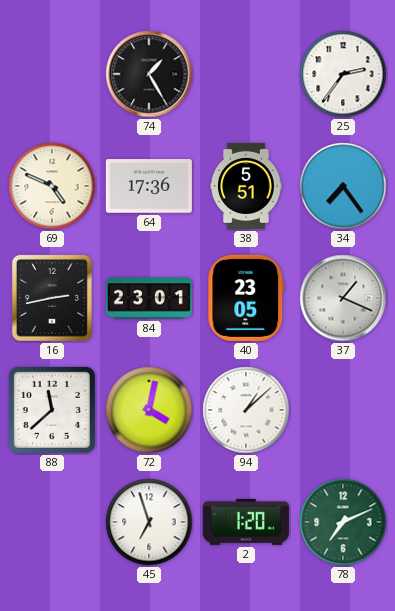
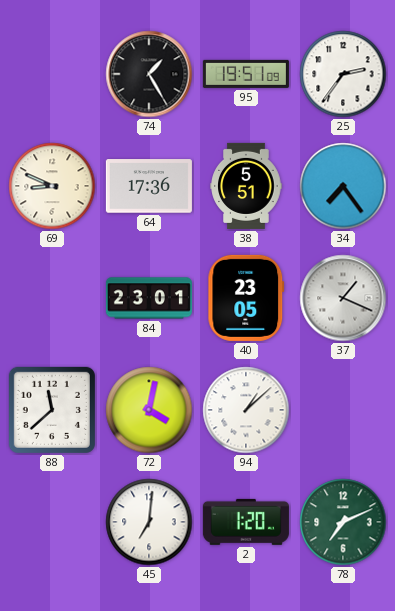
95: none -> 19:51
69: 4:49 -> 8:49
16: 2:43 -> none
45: 6:57 -> 7:01
